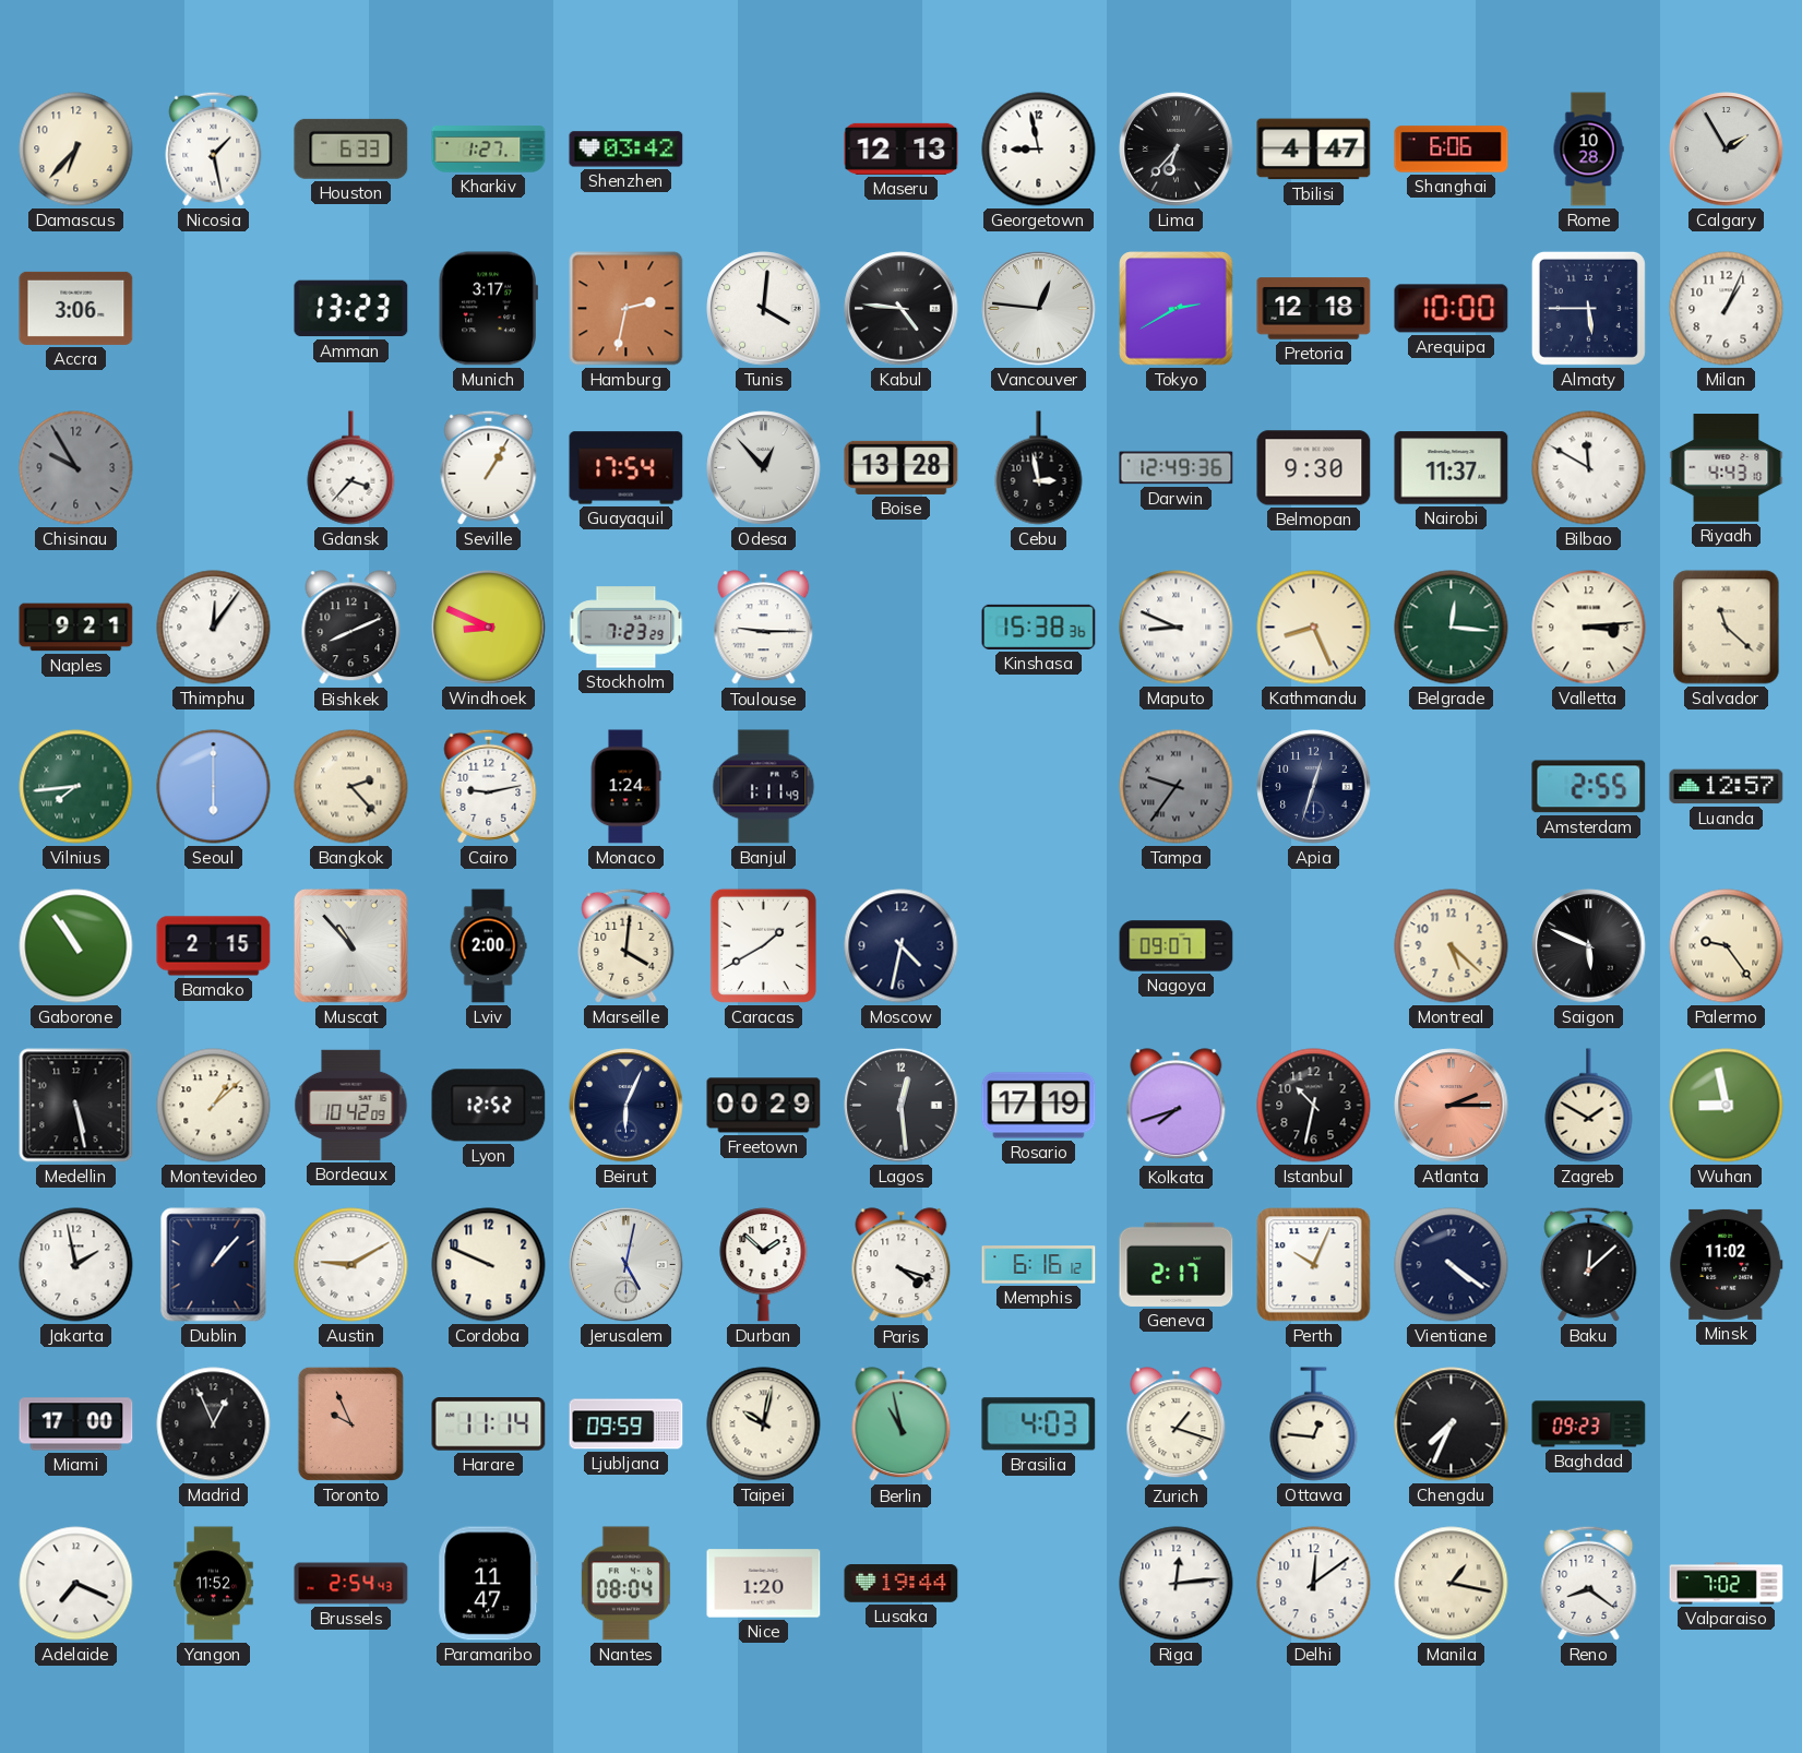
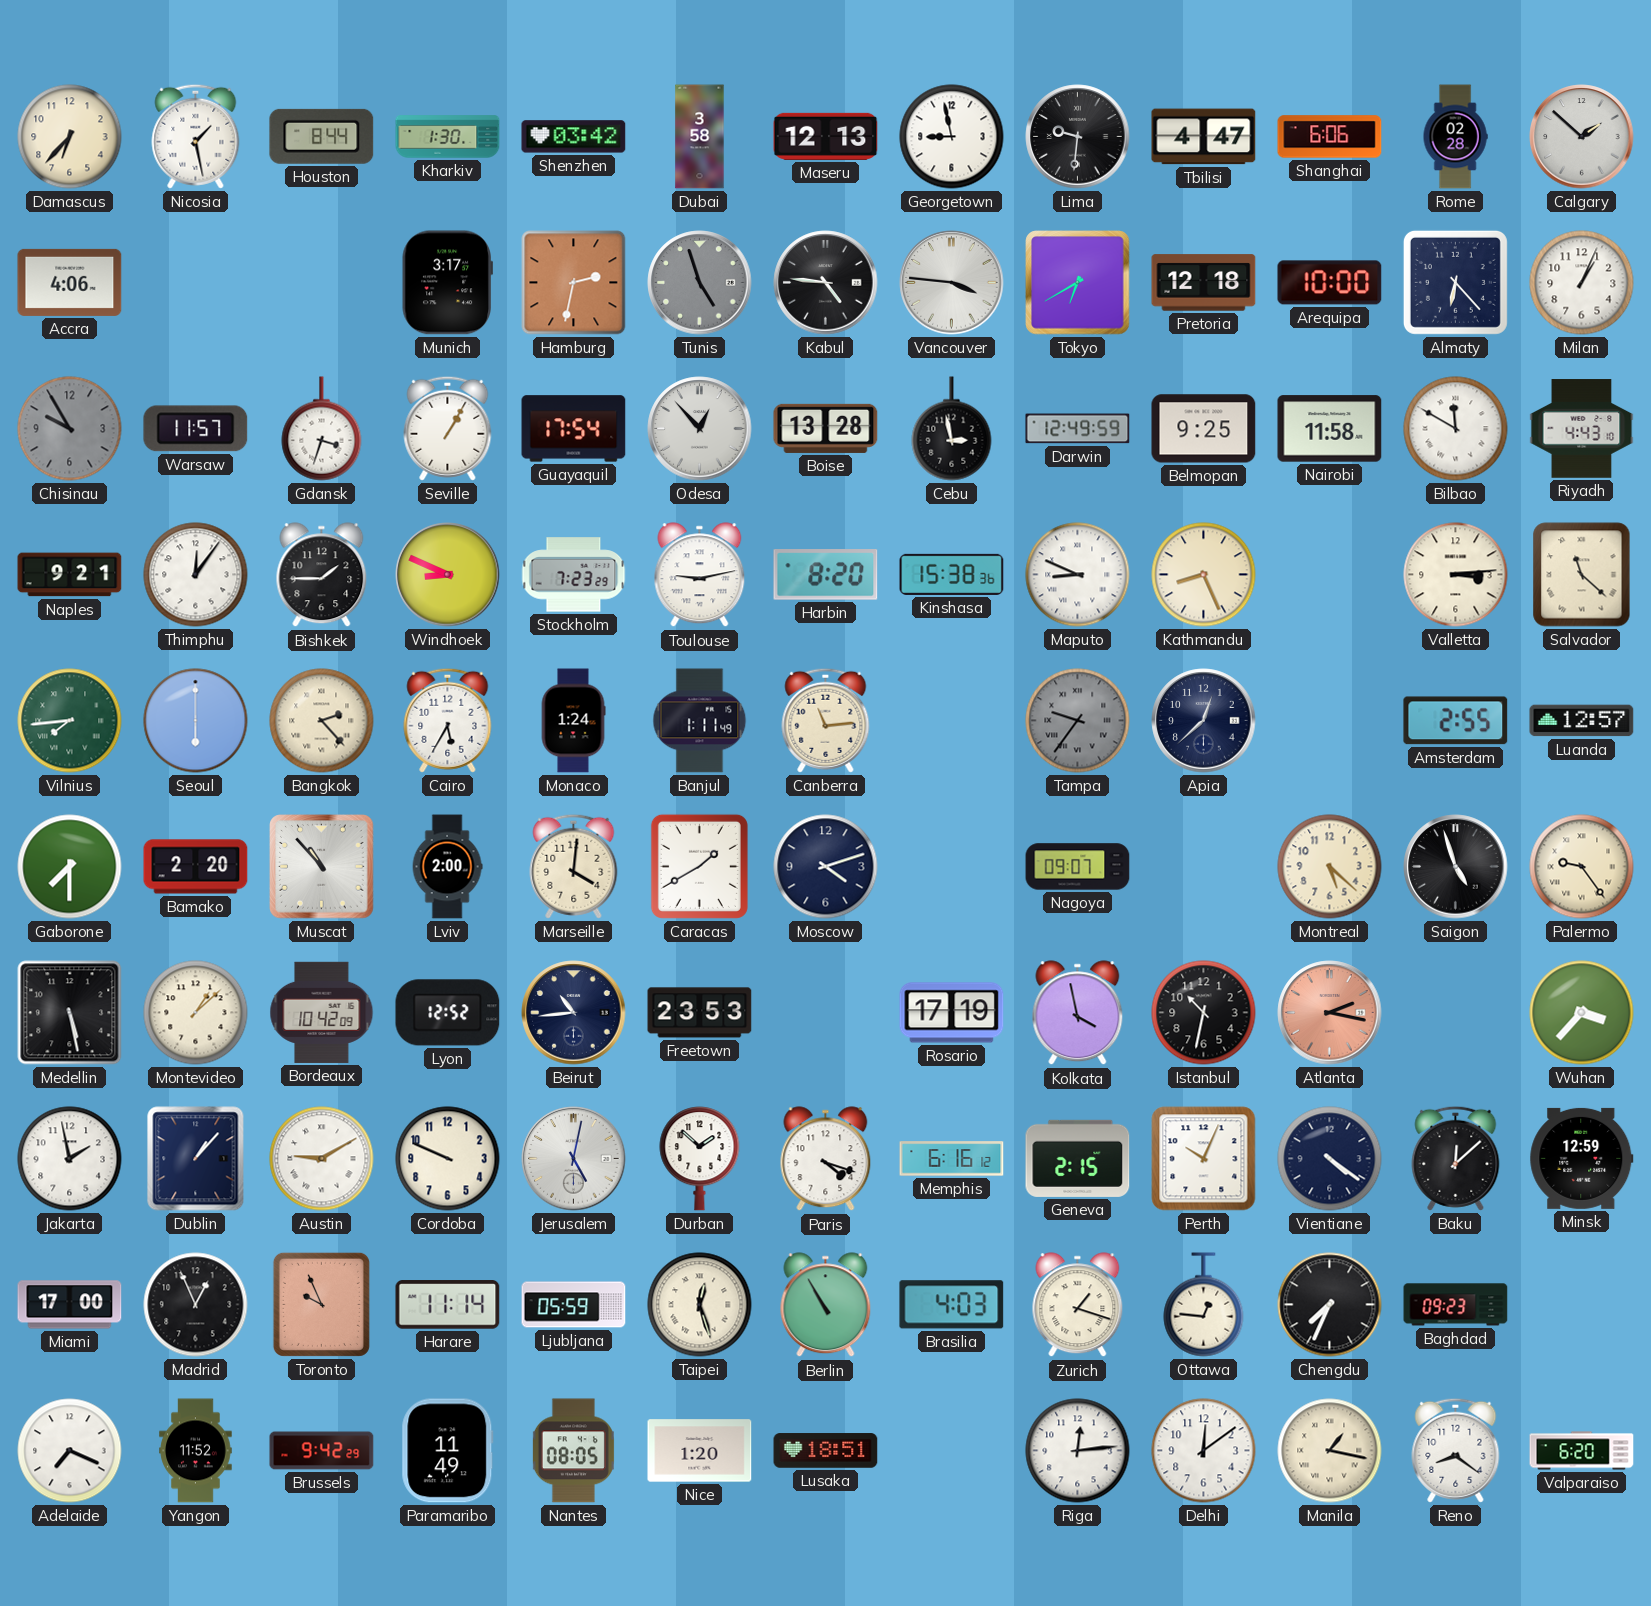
Houston: 6:33 -> 8:44
Kharkiv: 1:27 -> 1:30
Dubai: none -> 3:58
Lima: 6:37 -> 9:31
Rome: 10:28 -> 02:28
Calgary: 1:55 -> 1:52
Accra: 3:06 -> 4:06
Amman: 13:23 -> none
Tunis: 4:01 -> 4:57
Tunis dial: white -> grey
Vancouver: 12:46 -> 3:46
Tokyo: 2:40 -> 6:40
Almaty: 5:45 -> 6:23
Warsaw: none -> 11:57
Gdansk: 3:37 -> 3:33
Darwin: 12:49:36 -> 12:49:59
Belmopan: 9:30 -> 9:25
Nairobi: 11:37 -> 11:58
Bishkek: 8:11 -> 1:45
Toulouse: 9:15 -> 9:13
Harbin: none -> 8:20
Belgrade: 12:16 -> none
Cairo: 9:13 -> 5:35
Canberra: none -> 11:14
Apia: 12:33 -> 12:38
Gaborone: 10:54 -> 7:30
Bamako: 2:15 -> 2:20
Moscow: 4:32 -> 4:12
Saigon: 5:49 -> 4:57
Beirut: 6:04 -> 10:44
Freetown: 00:29 -> 23:53
Lagos: 12:29 -> none
Kolkata: 7:42 -> 3:58
Atlanta: 2:15 -> 2:17
Zagreb: 1:50 -> none
Wuhan: 8:58 -> 3:37
Geneva: 2:17 -> 2:15
Minsk: 11:02 -> 12:59
Ljubljana: 09:59 -> 05:59
Taipei: 10:02 -> 12:27
Berlin: 10:58 -> 10:55
Brussels: 2:54 -> 9:42
Paramaribo: 11:47 -> 11:49
Nantes: 08:04 -> 08:05
Lusaka: 19:44 -> 18:51
Valparaiso: 7:02 -> 6:20
